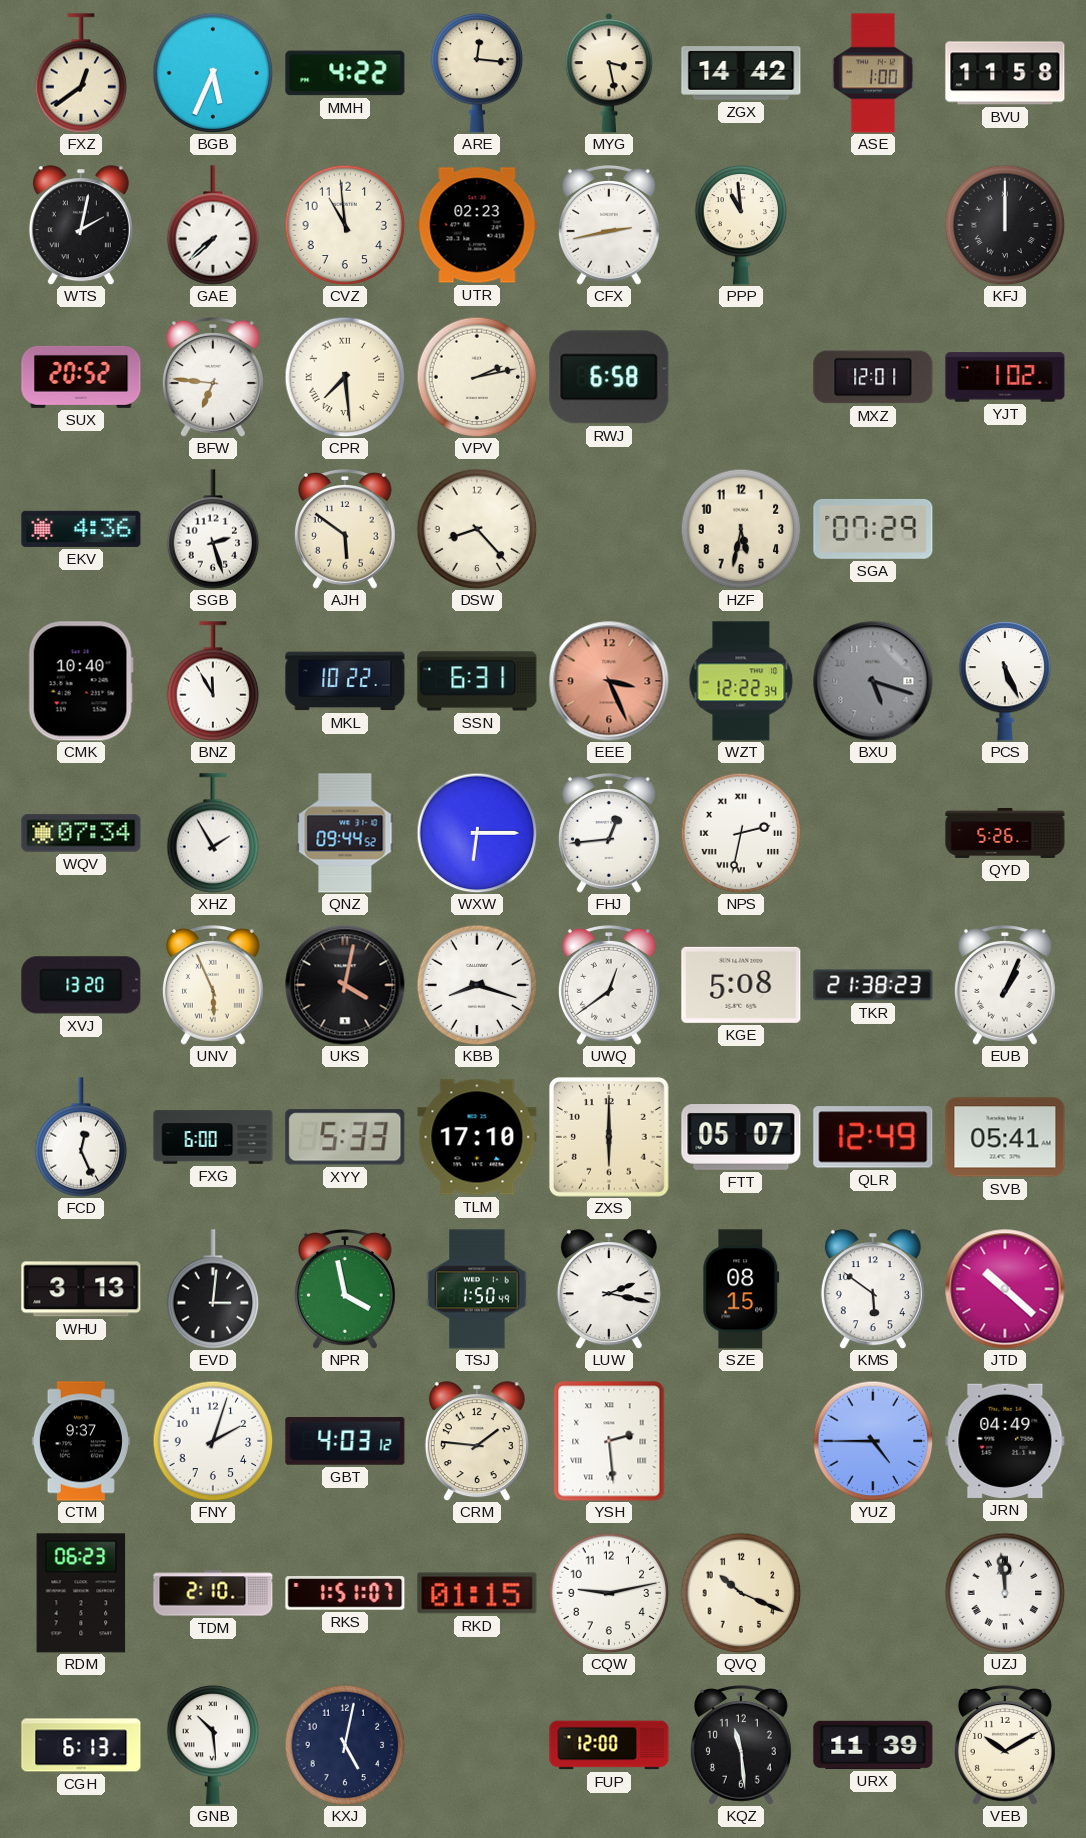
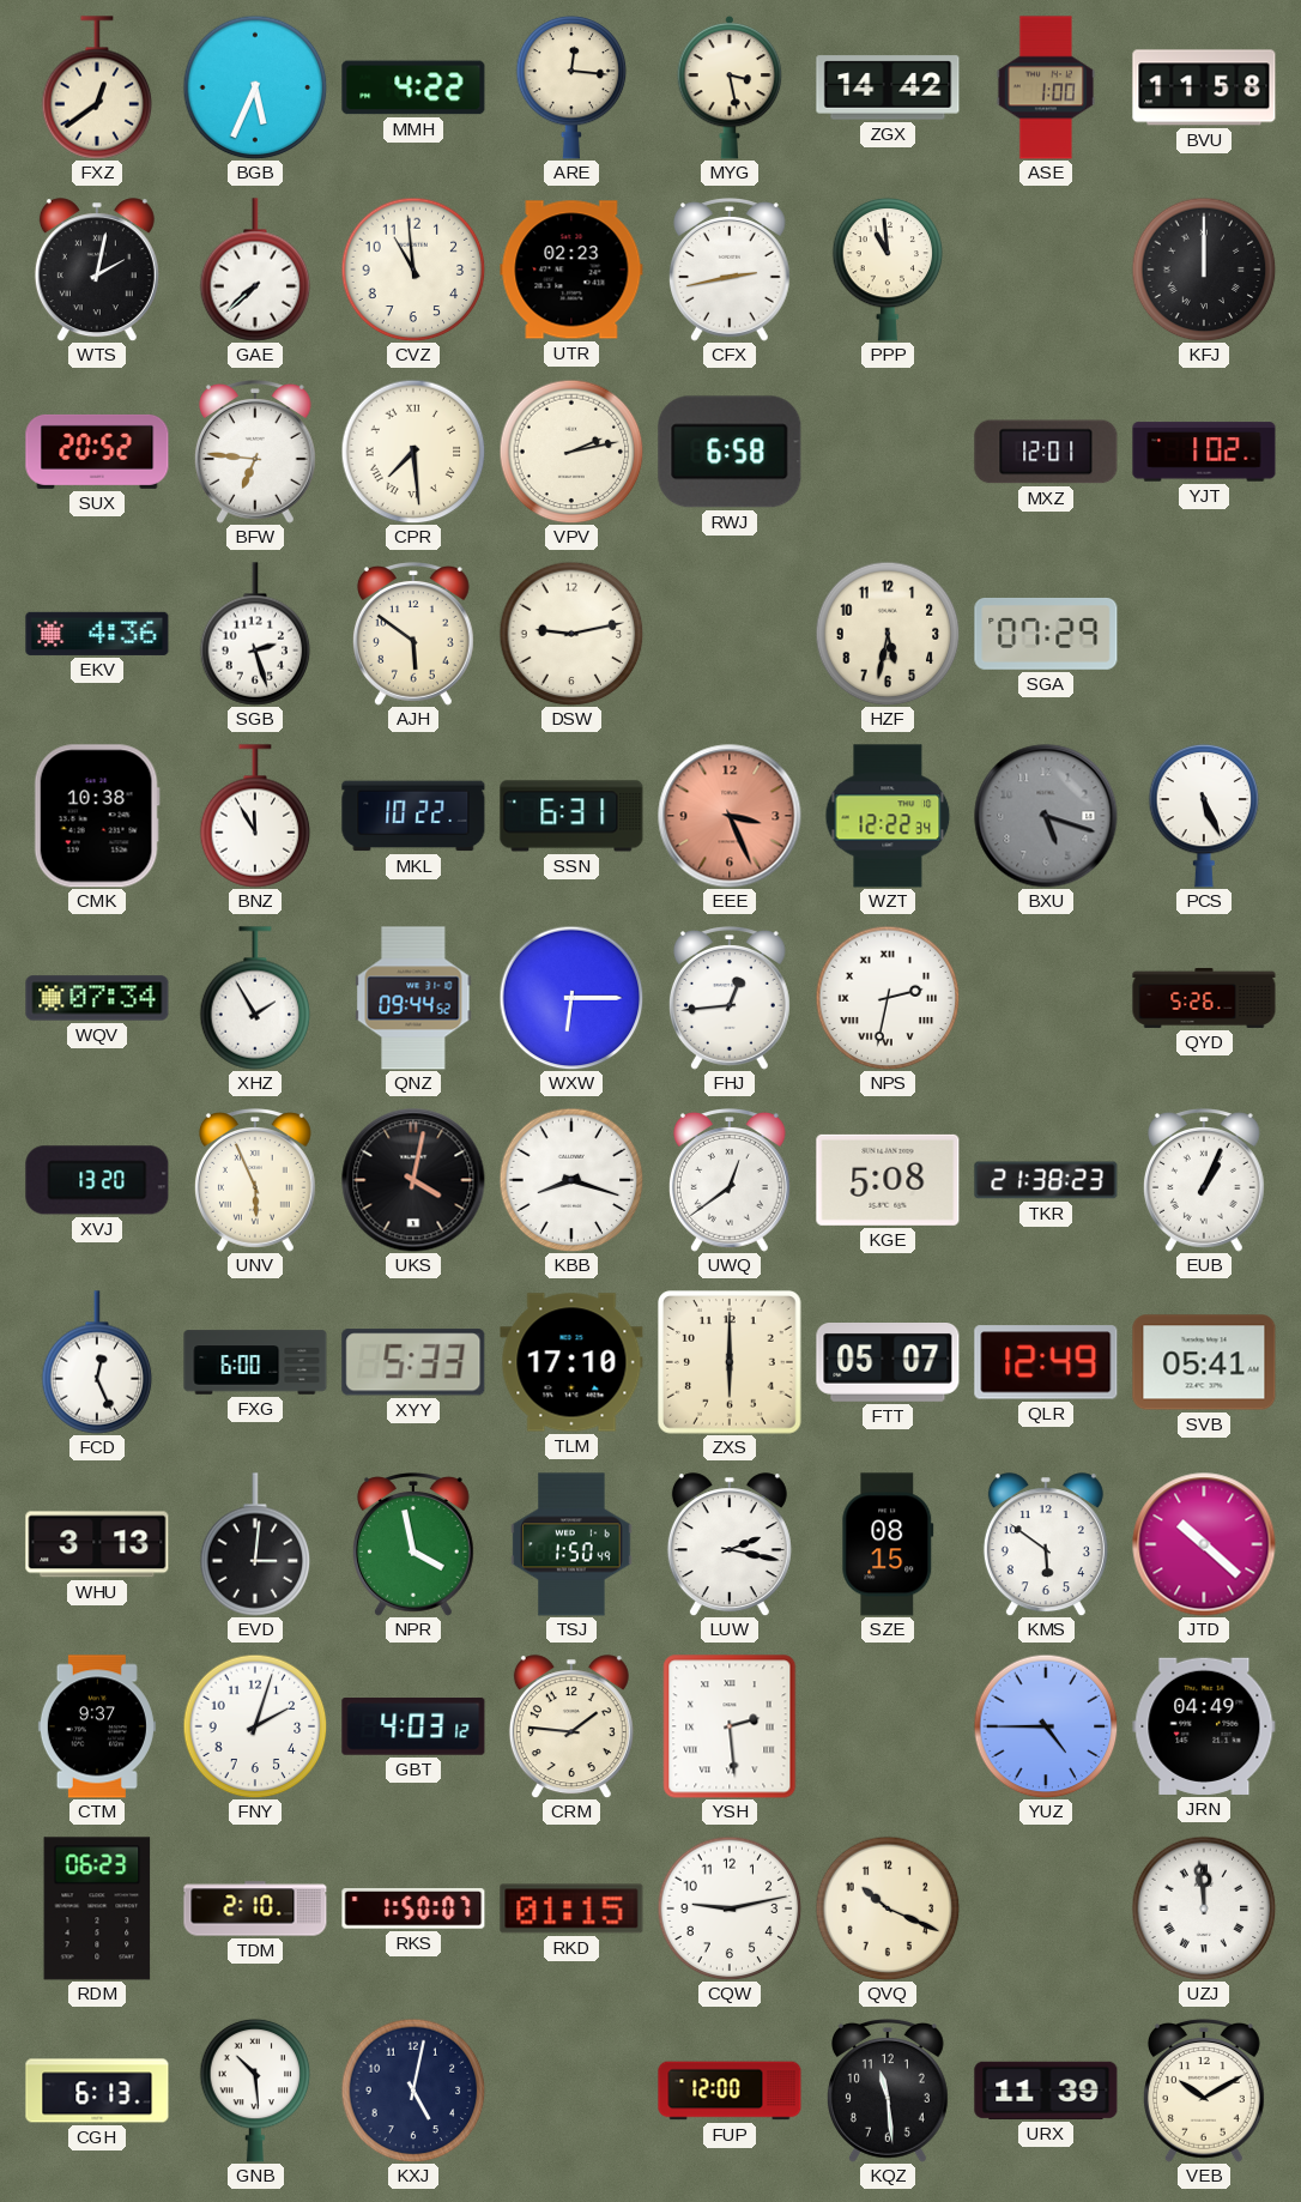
DSW: 8:23 -> 9:13
CMK: 10:40 -> 10:38
RKS: 1:51 -> 1:50
